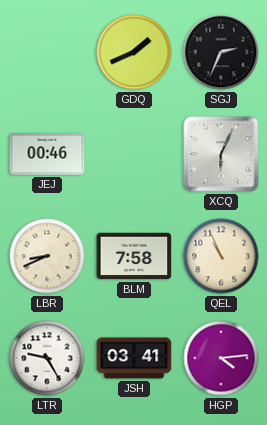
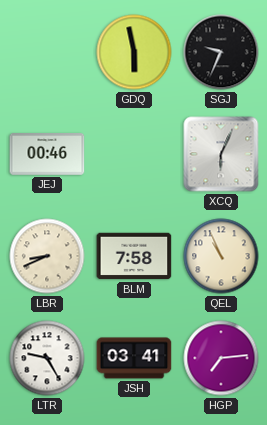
GDQ: 1:41 -> 5:58
SGJ: 2:34 -> 9:34
HGP: 4:14 -> 7:14
